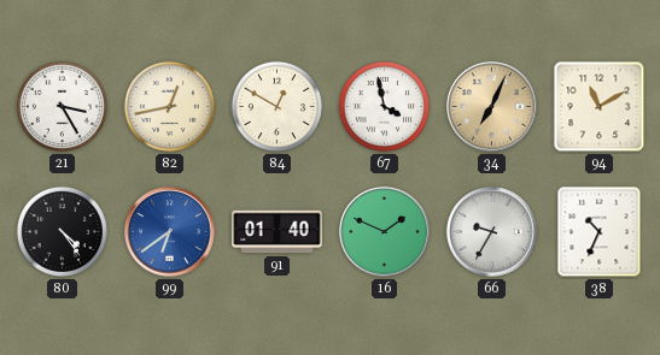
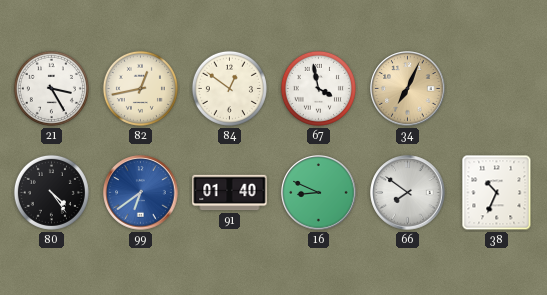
84: 12:50 -> 12:51
94: 11:10 -> none
16: 1:49 -> 8:49
66: 9:35 -> 7:51
